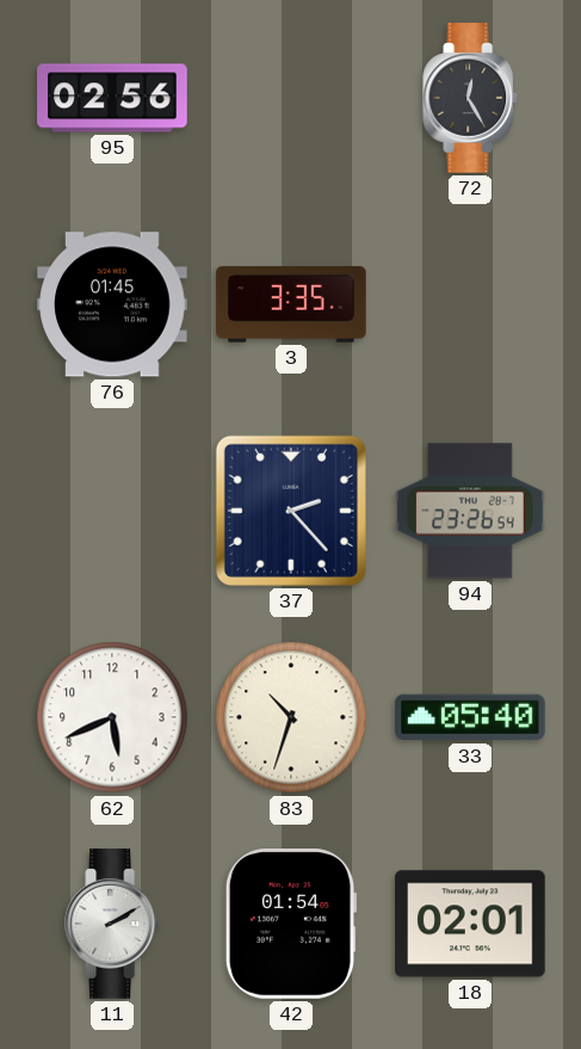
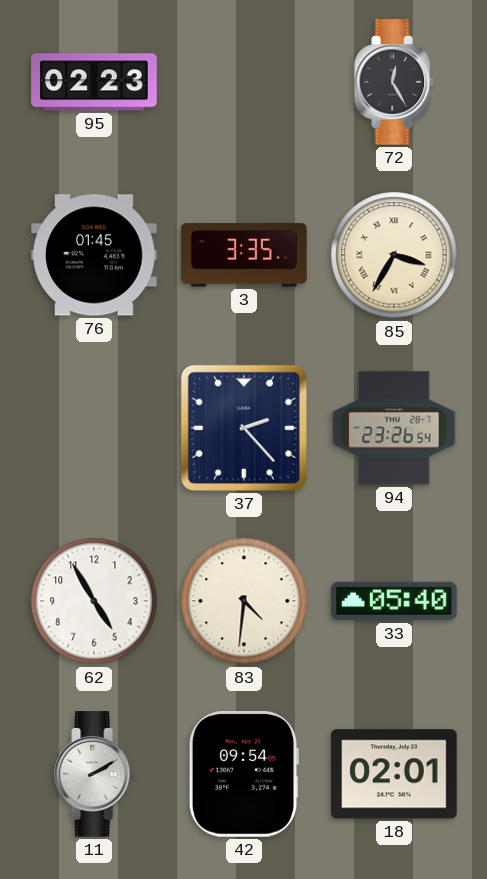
95: 02:56 -> 02:23
85: none -> 3:35
62: 5:41 -> 4:55
83: 10:33 -> 4:31
42: 01:54 -> 09:54
